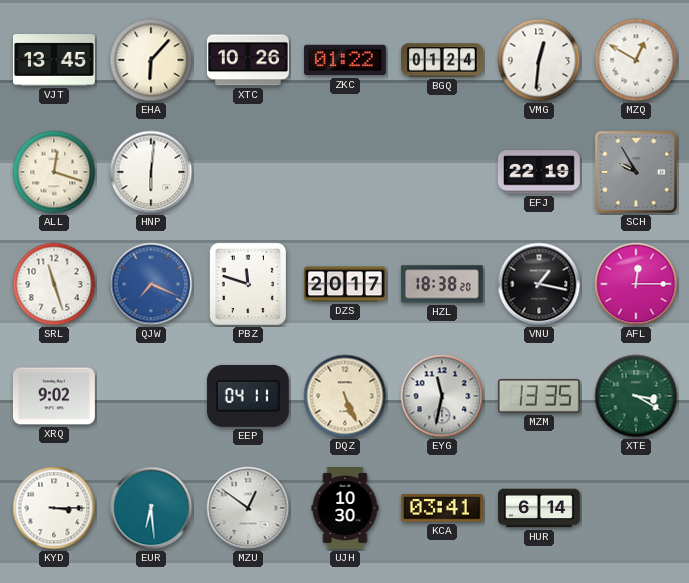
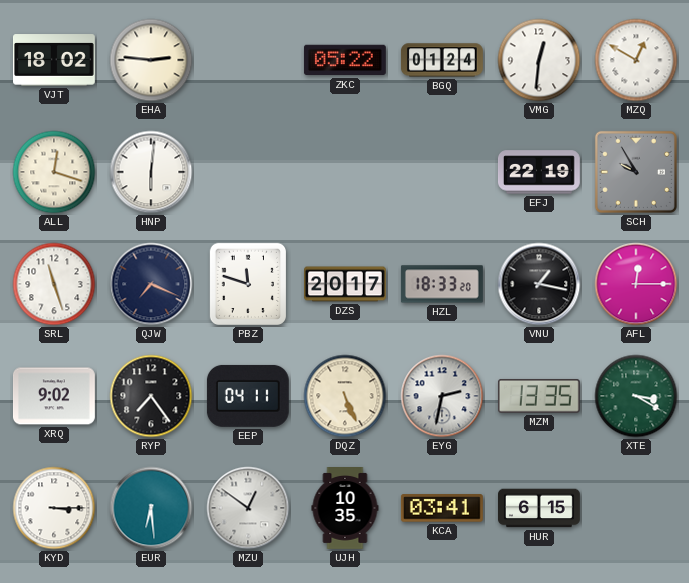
VJT: 13:45 -> 18:02
EHA: 6:07 -> 2:46
XTC: 10:26 -> none
ZKC: 01:22 -> 05:22
QJW dial: blue -> navy
HZL: 18:38 -> 18:33
RYP: none -> 7:24
EYG: 11:32 -> 2:32
UJH: 10:30 -> 10:35
HUR: 6:14 -> 6:15
